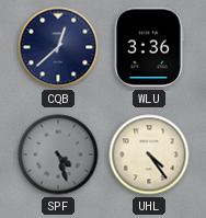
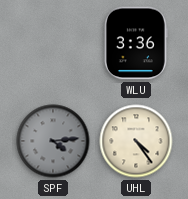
CQB: 12:38 -> none
SPF: 4:27 -> 4:14
